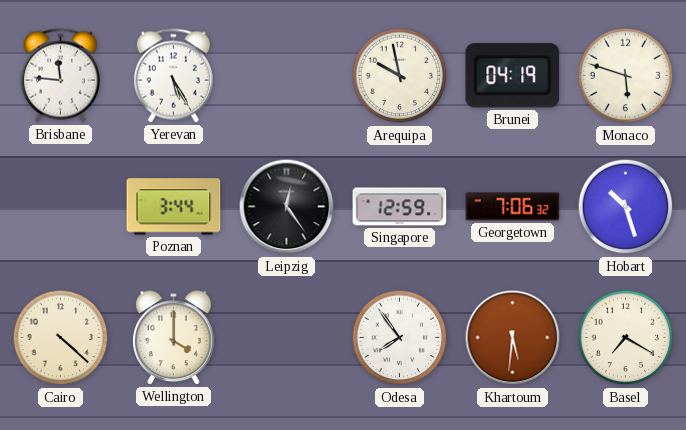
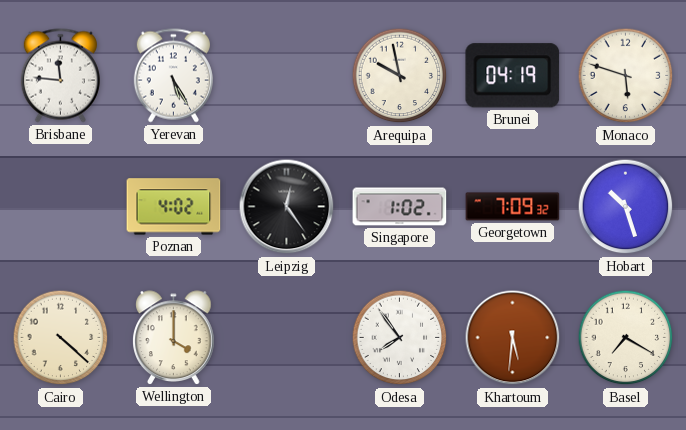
Poznan: 3:44 -> 4:02
Singapore: 12:59 -> 1:02
Georgetown: 7:06 -> 7:09
